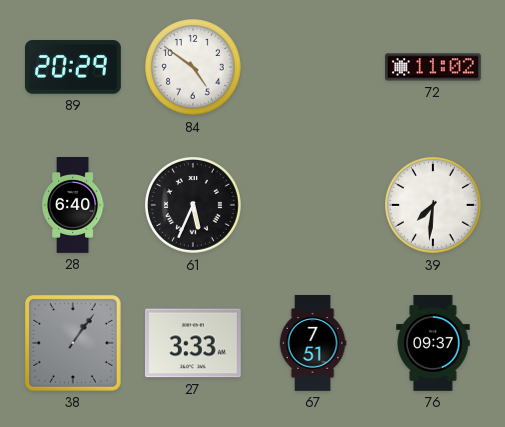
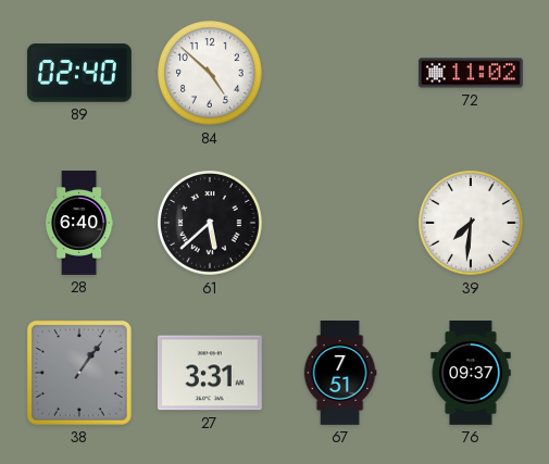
89: 20:29 -> 02:40
84: 4:51 -> 4:52
61: 5:34 -> 5:38
27: 3:33 -> 3:31
